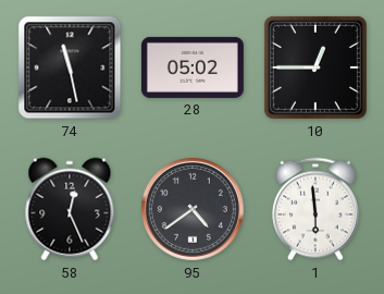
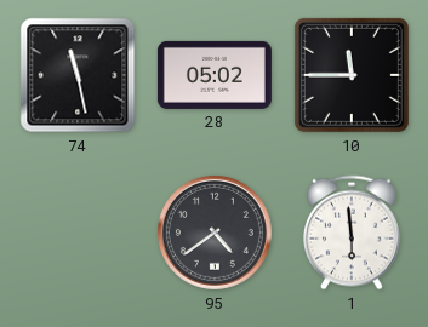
10: 12:45 -> 11:45
58: 12:26 -> none
